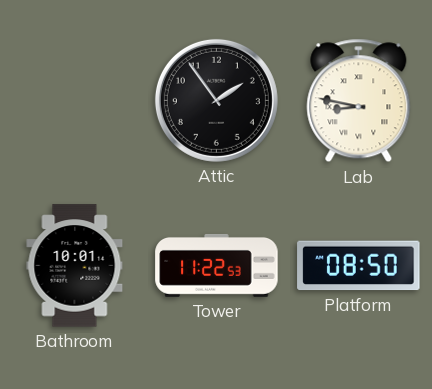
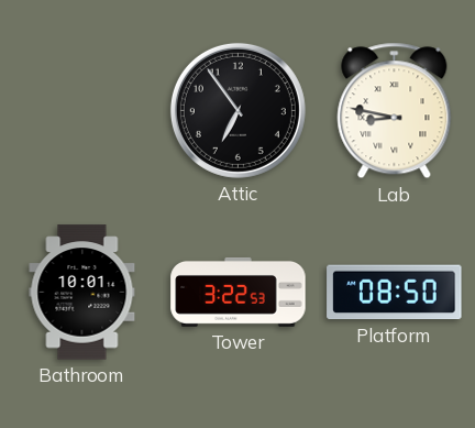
Attic: 1:54 -> 6:54
Tower: 11:22 -> 3:22
